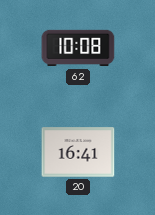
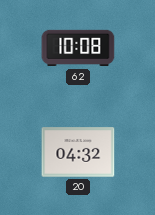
20: 16:41 -> 04:32
